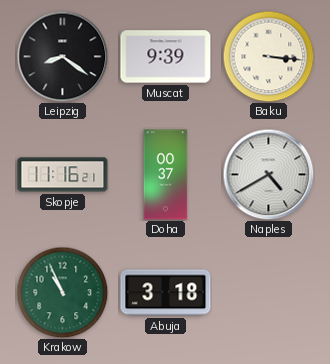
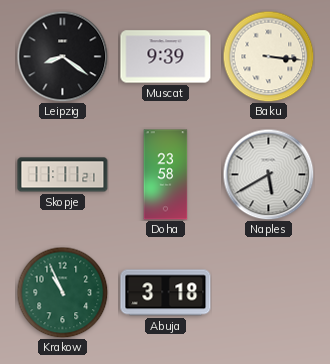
Skopje: 11:16 -> 11:11
Doha: 00:37 -> 23:58
Naples: 4:40 -> 5:40
